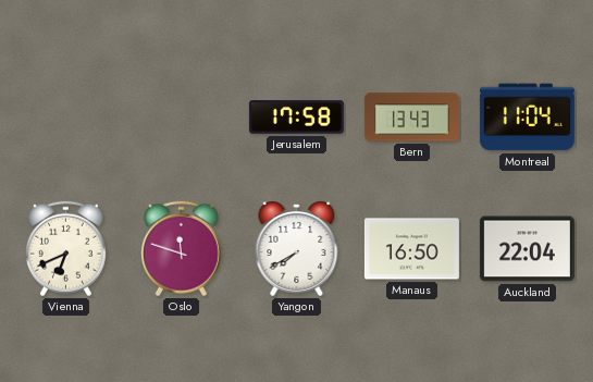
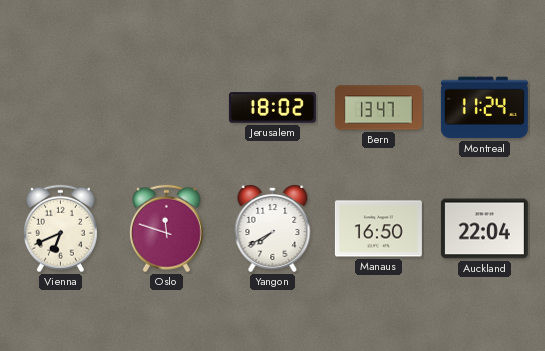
Jerusalem: 17:58 -> 18:02
Bern: 13:43 -> 13:47
Montreal: 11:04 -> 11:24
